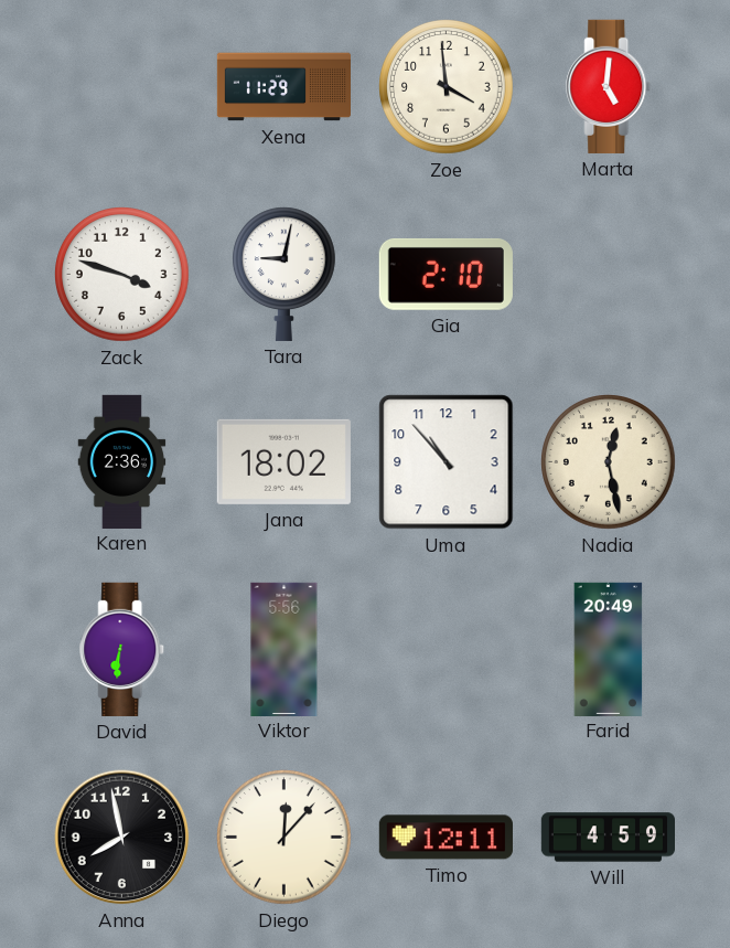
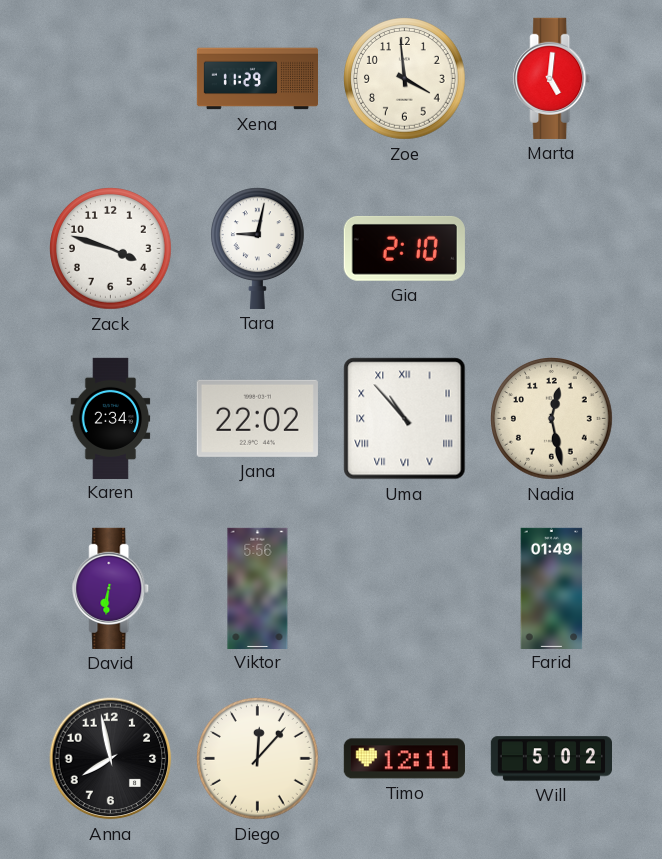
Karen: 2:36 -> 2:34
Jana: 18:02 -> 22:02
Uma numerals: Arabic -> Roman
Farid: 20:49 -> 01:49
Will: 4:59 -> 5:02
